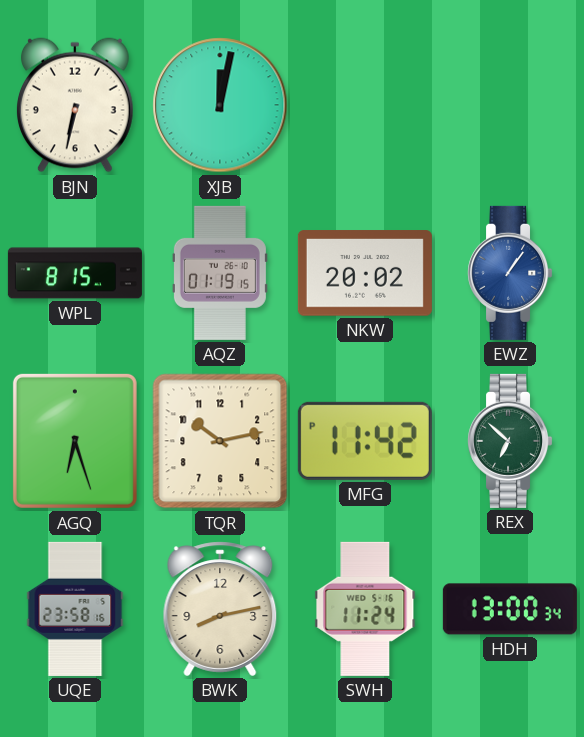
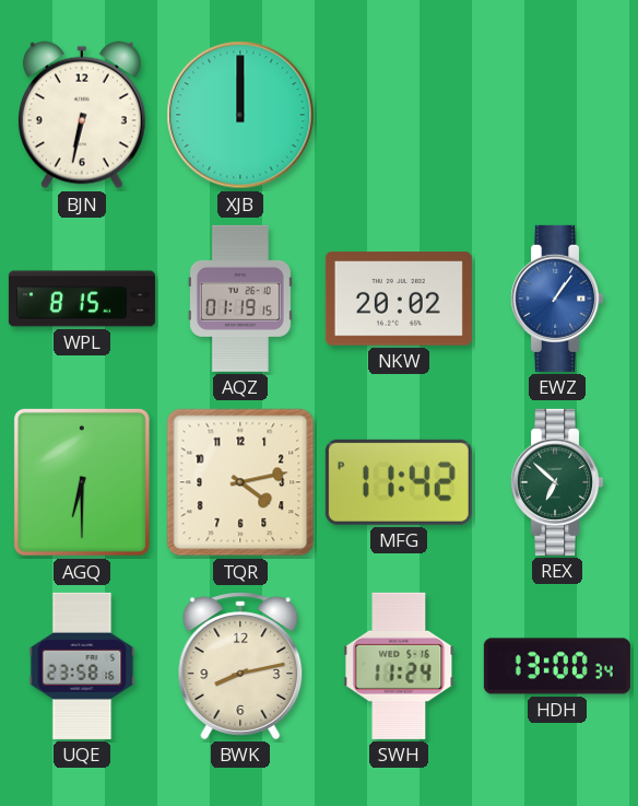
XJB: 12:02 -> 12:00
AGQ: 6:27 -> 6:30
TQR: 10:13 -> 4:13
